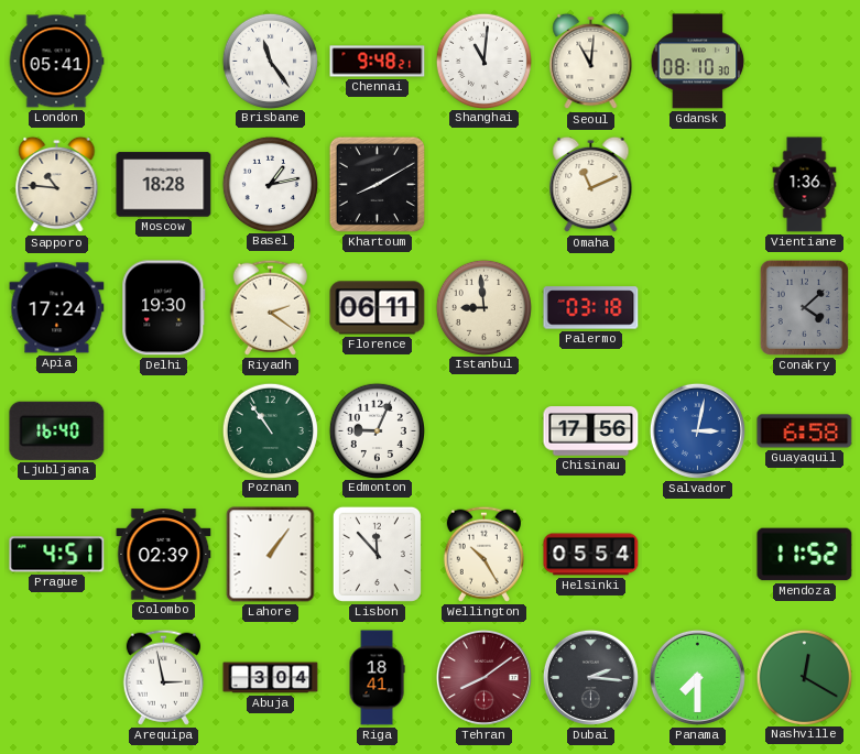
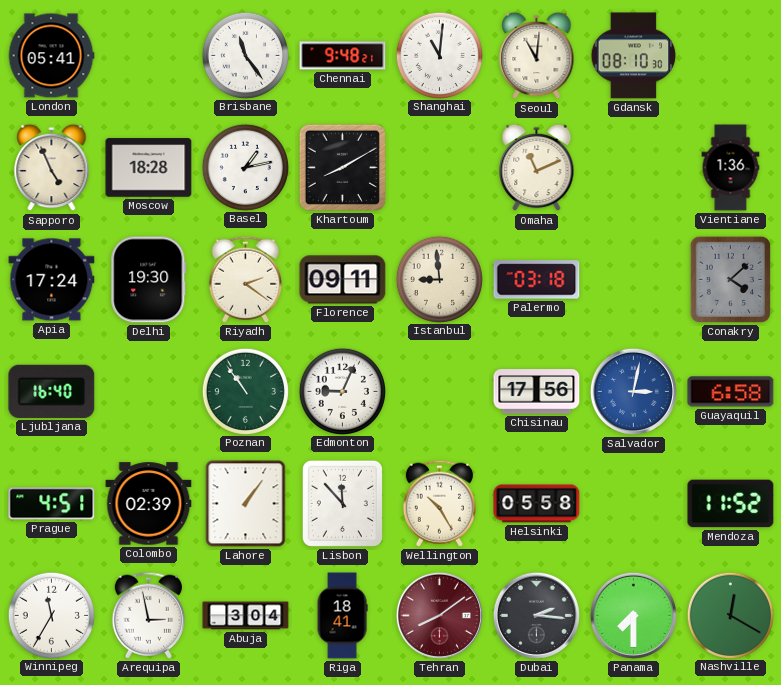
Sapporo: 10:46 -> 4:56
Florence: 06:11 -> 09:11
Helsinki: 05:54 -> 05:58
Winnipeg: none -> 11:35
